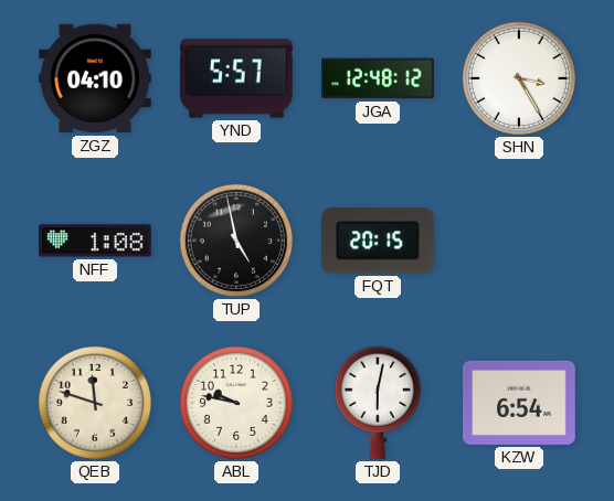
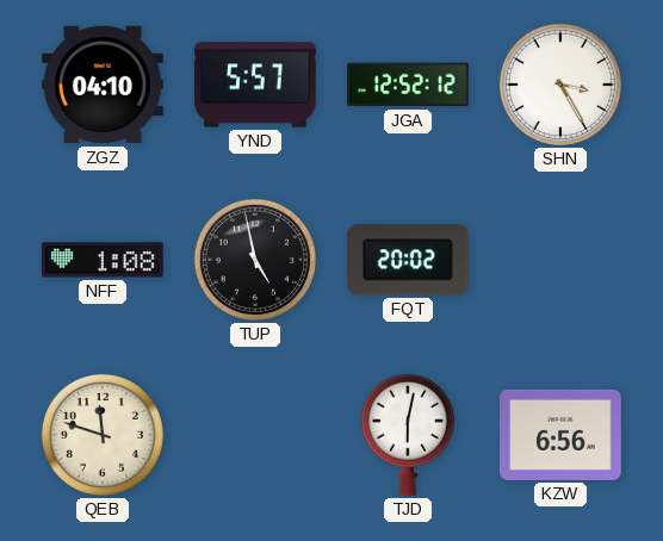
JGA: 12:48 -> 12:52
FQT: 20:15 -> 20:02
ABL: 9:47 -> none
KZW: 6:54 -> 6:56
